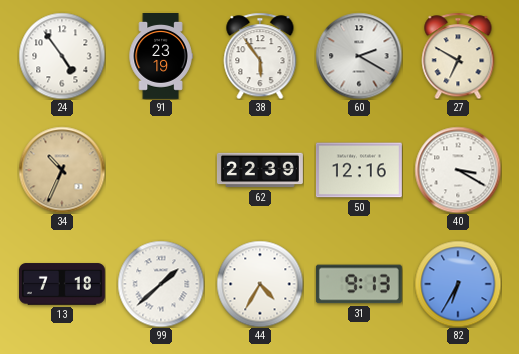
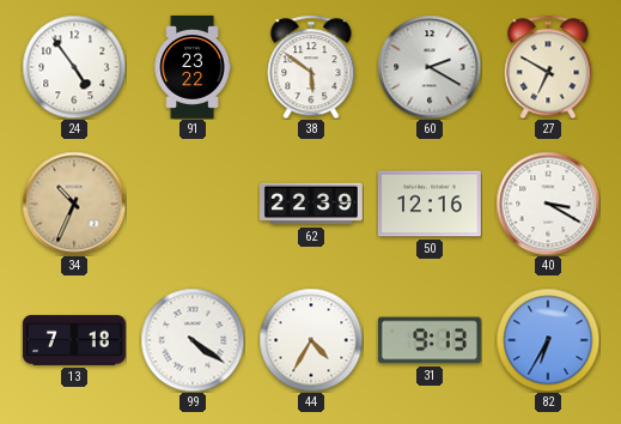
91: 23:19 -> 23:22
38: 5:54 -> 5:51
99: 1:38 -> 4:21
